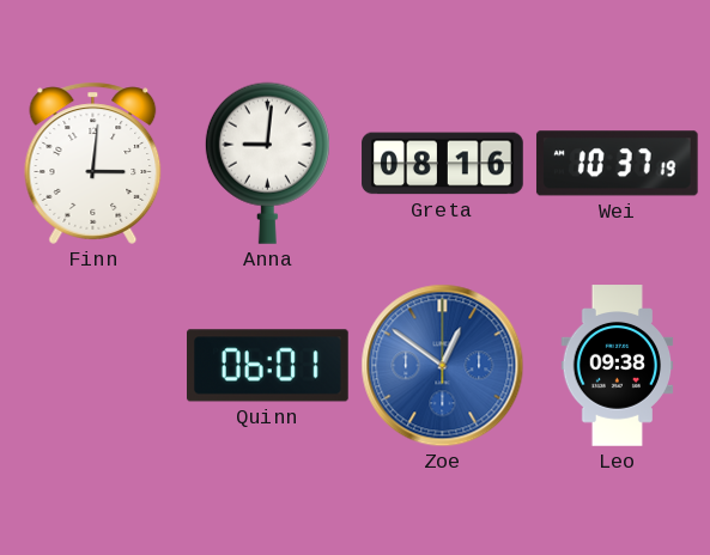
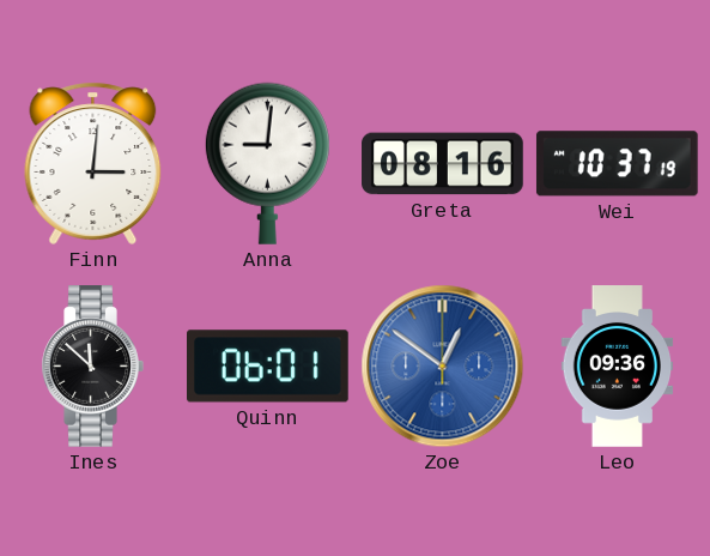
Ines: none -> 11:52
Leo: 09:38 -> 09:36
